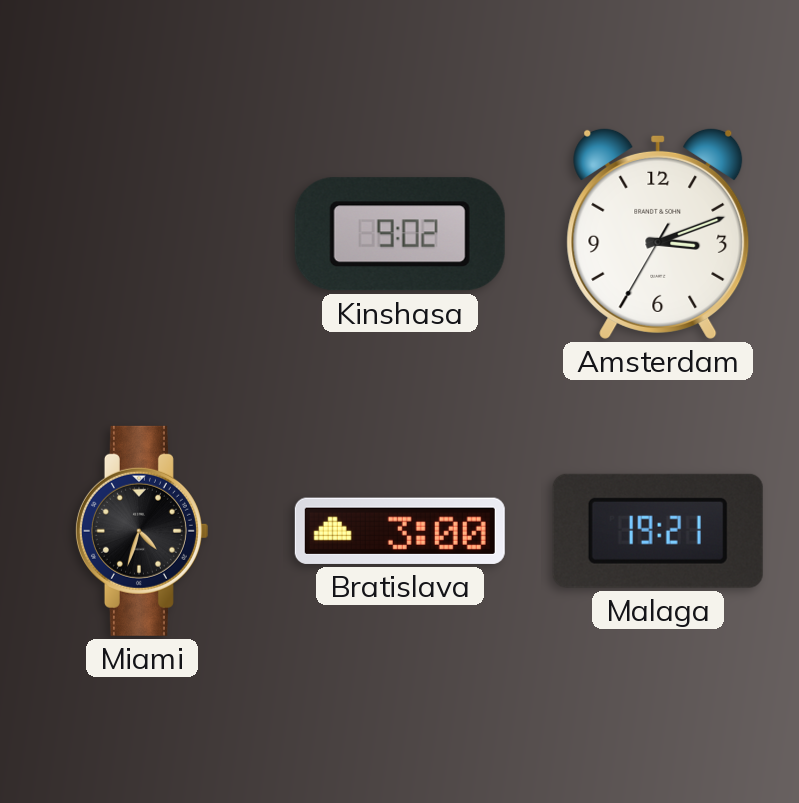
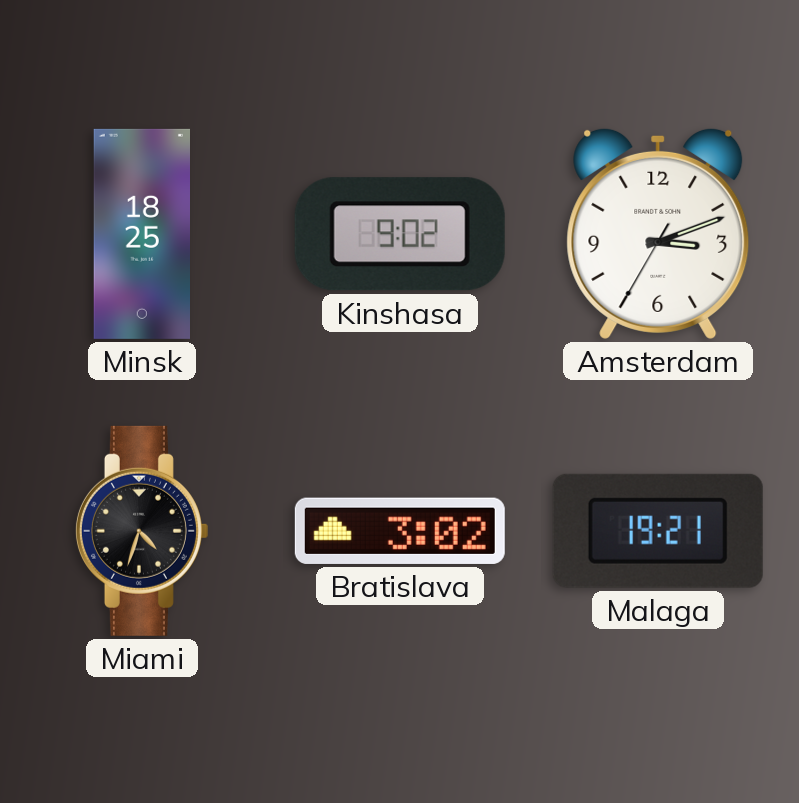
Minsk: none -> 18:25
Bratislava: 3:00 -> 3:02
